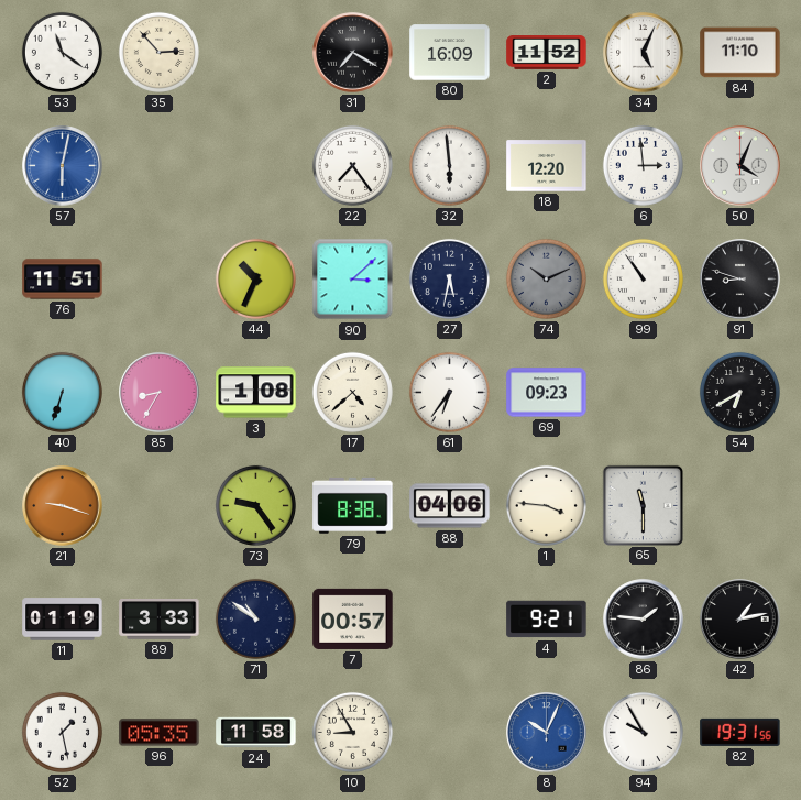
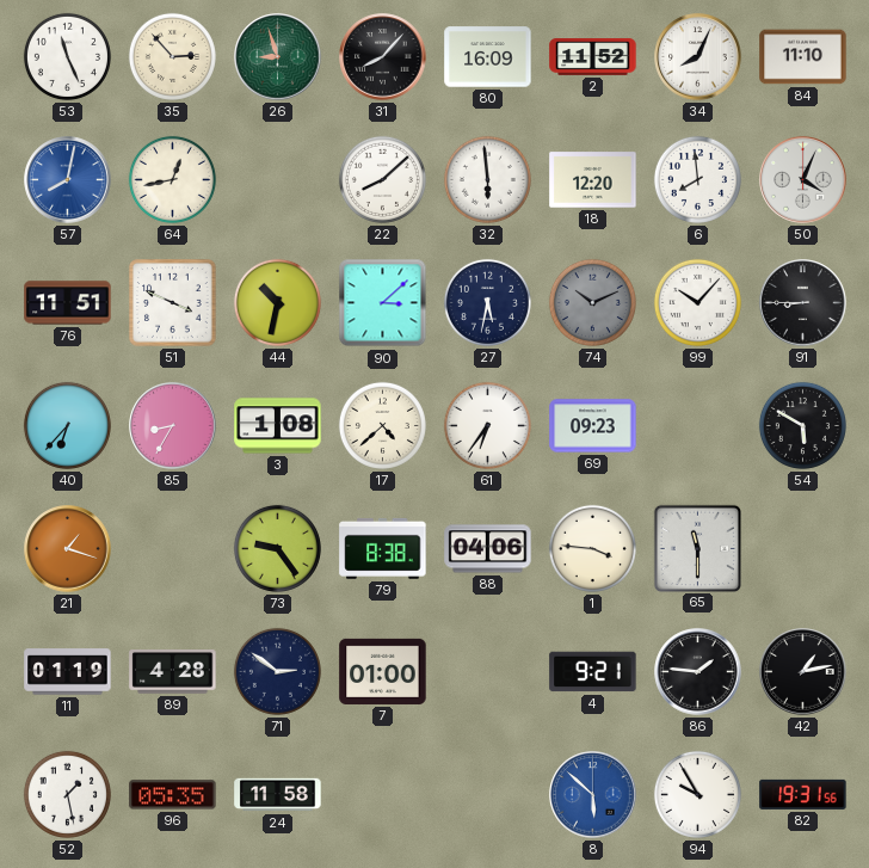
53: 11:21 -> 11:26
26: none -> 8:57
31: 7:20 -> 8:07
34: 5:04 -> 8:04
57: 6:02 -> 8:02
64: none -> 12:43
22: 7:24 -> 8:08
6: 2:59 -> 7:59
51: none -> 3:49
44: 10:34 -> 10:32
99: 10:54 -> 10:07
91: 8:48 -> 8:45
40: 6:33 -> 6:37
54: 6:40 -> 5:50
21: 9:18 -> 1:18
89: 3:33 -> 4:28
71: 10:51 -> 2:51
7: 00:57 -> 01:00
10: 8:55 -> none
8: 10:04 -> 5:52
